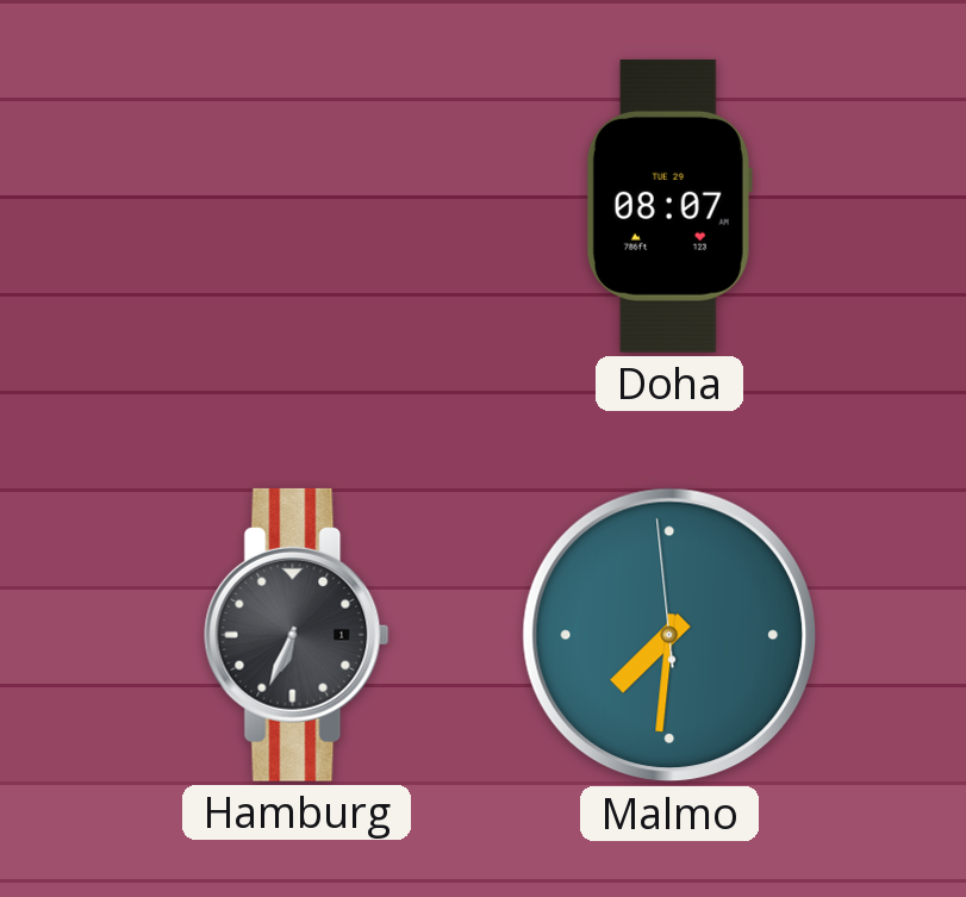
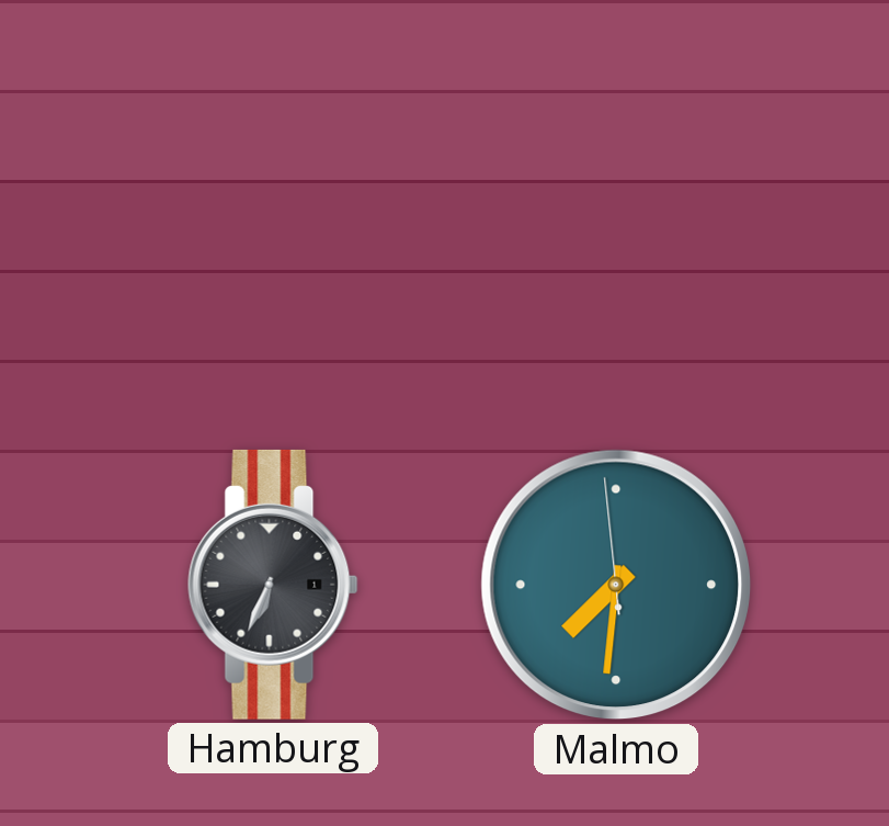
Doha: 08:07 -> none
